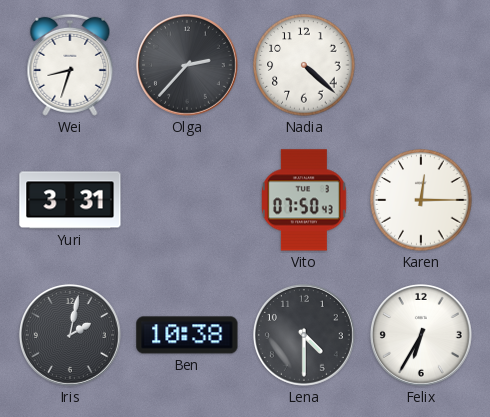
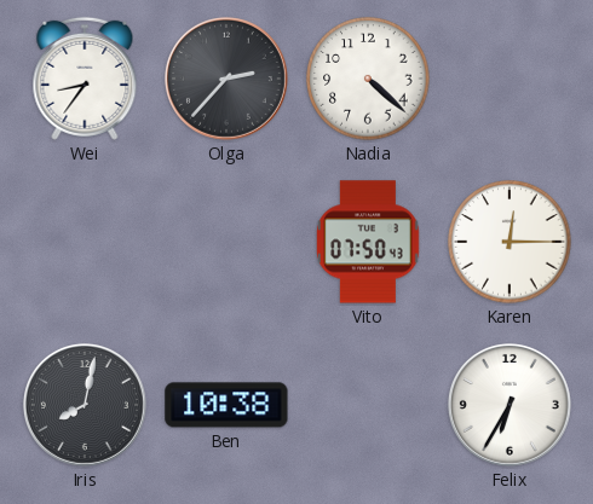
Wei: 8:33 -> 8:36
Yuri: 3:31 -> none
Iris: 2:02 -> 8:02
Lena: 4:30 -> none
